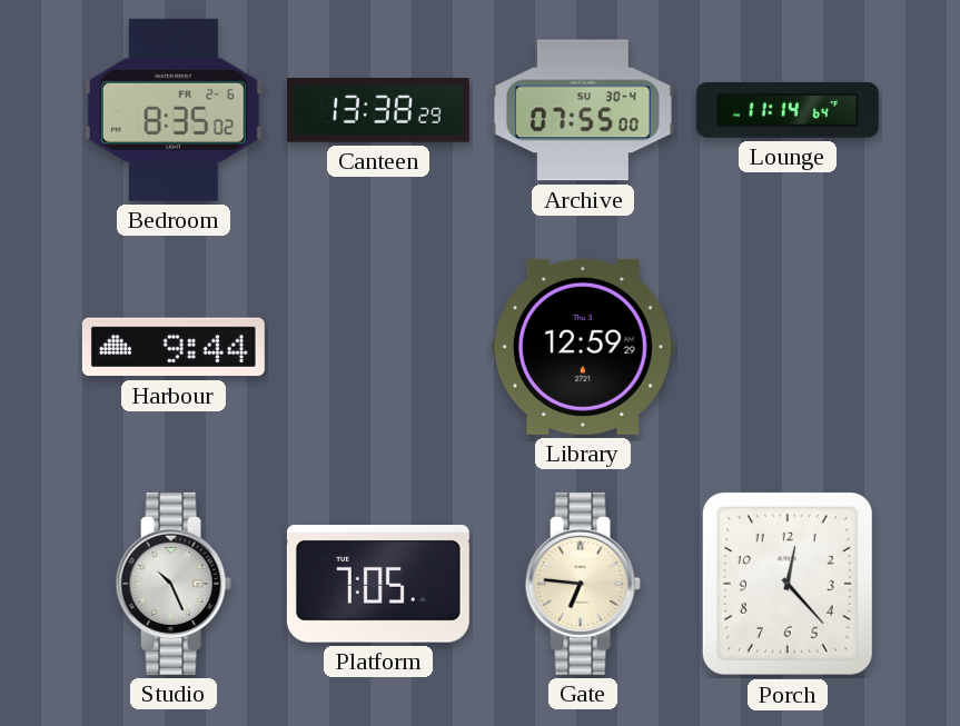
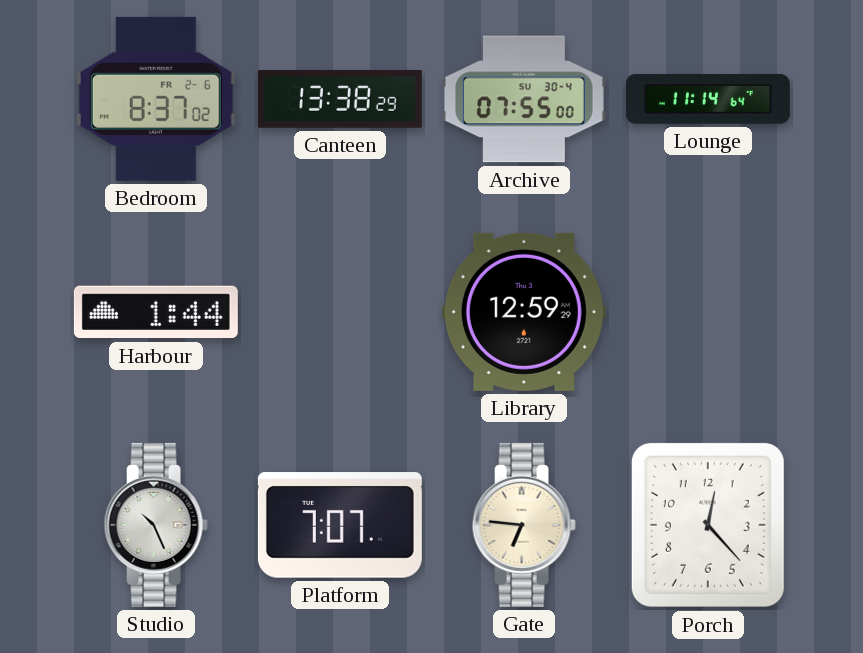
Bedroom: 8:35 -> 8:37
Harbour: 9:44 -> 1:44
Platform: 7:05 -> 7:07
